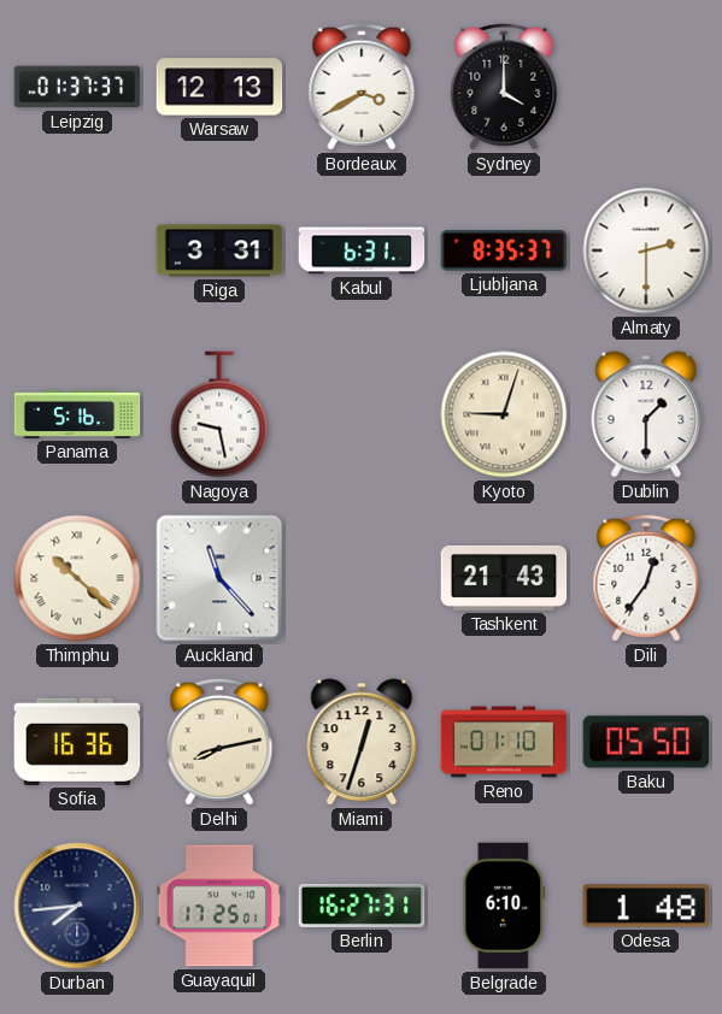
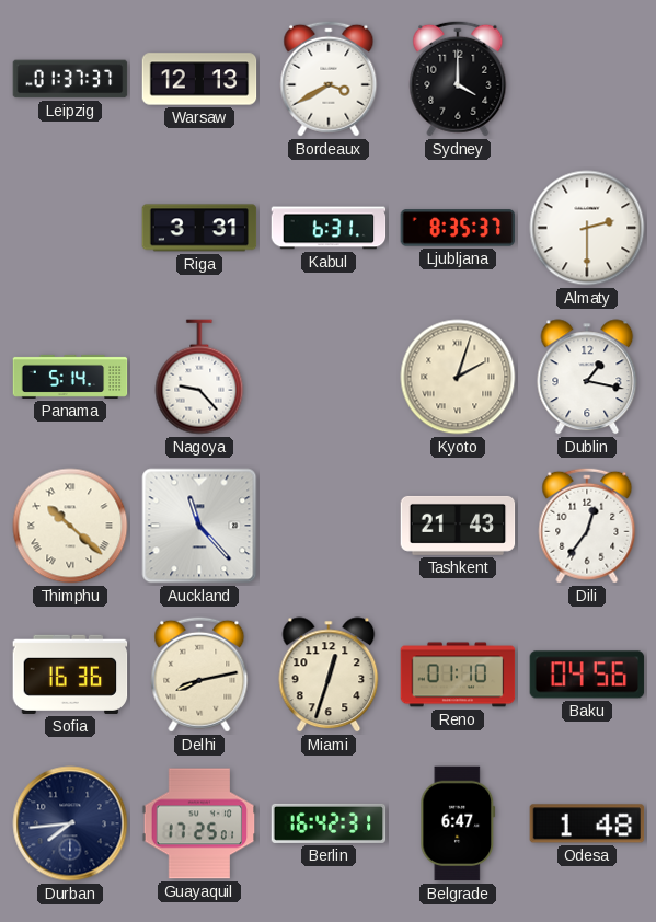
Panama: 5:16 -> 5:14
Nagoya: 9:28 -> 9:23
Kyoto: 9:03 -> 2:03
Dublin: 1:30 -> 1:17
Baku: 05:50 -> 04:56
Berlin: 16:27 -> 16:42
Belgrade: 6:10 -> 6:47
